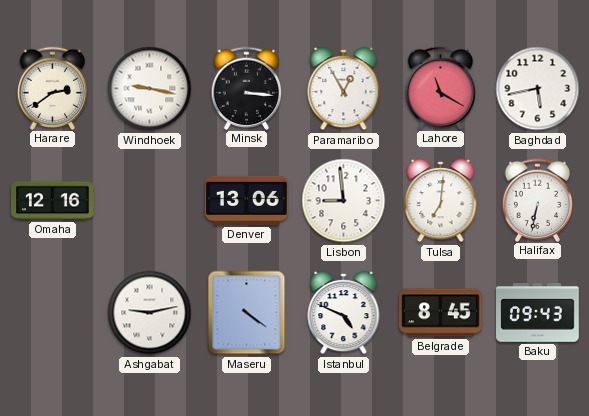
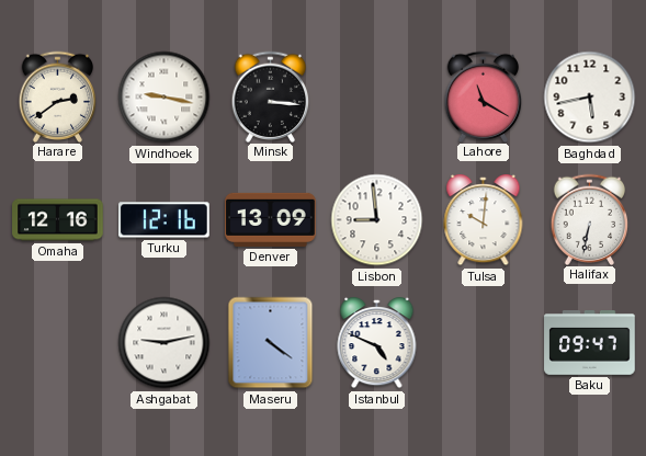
Paramaribo: 12:55 -> none
Turku: none -> 12:16
Denver: 13:06 -> 13:09
Tulsa: 7:01 -> 10:01
Belgrade: 8:45 -> none
Baku: 09:43 -> 09:47
